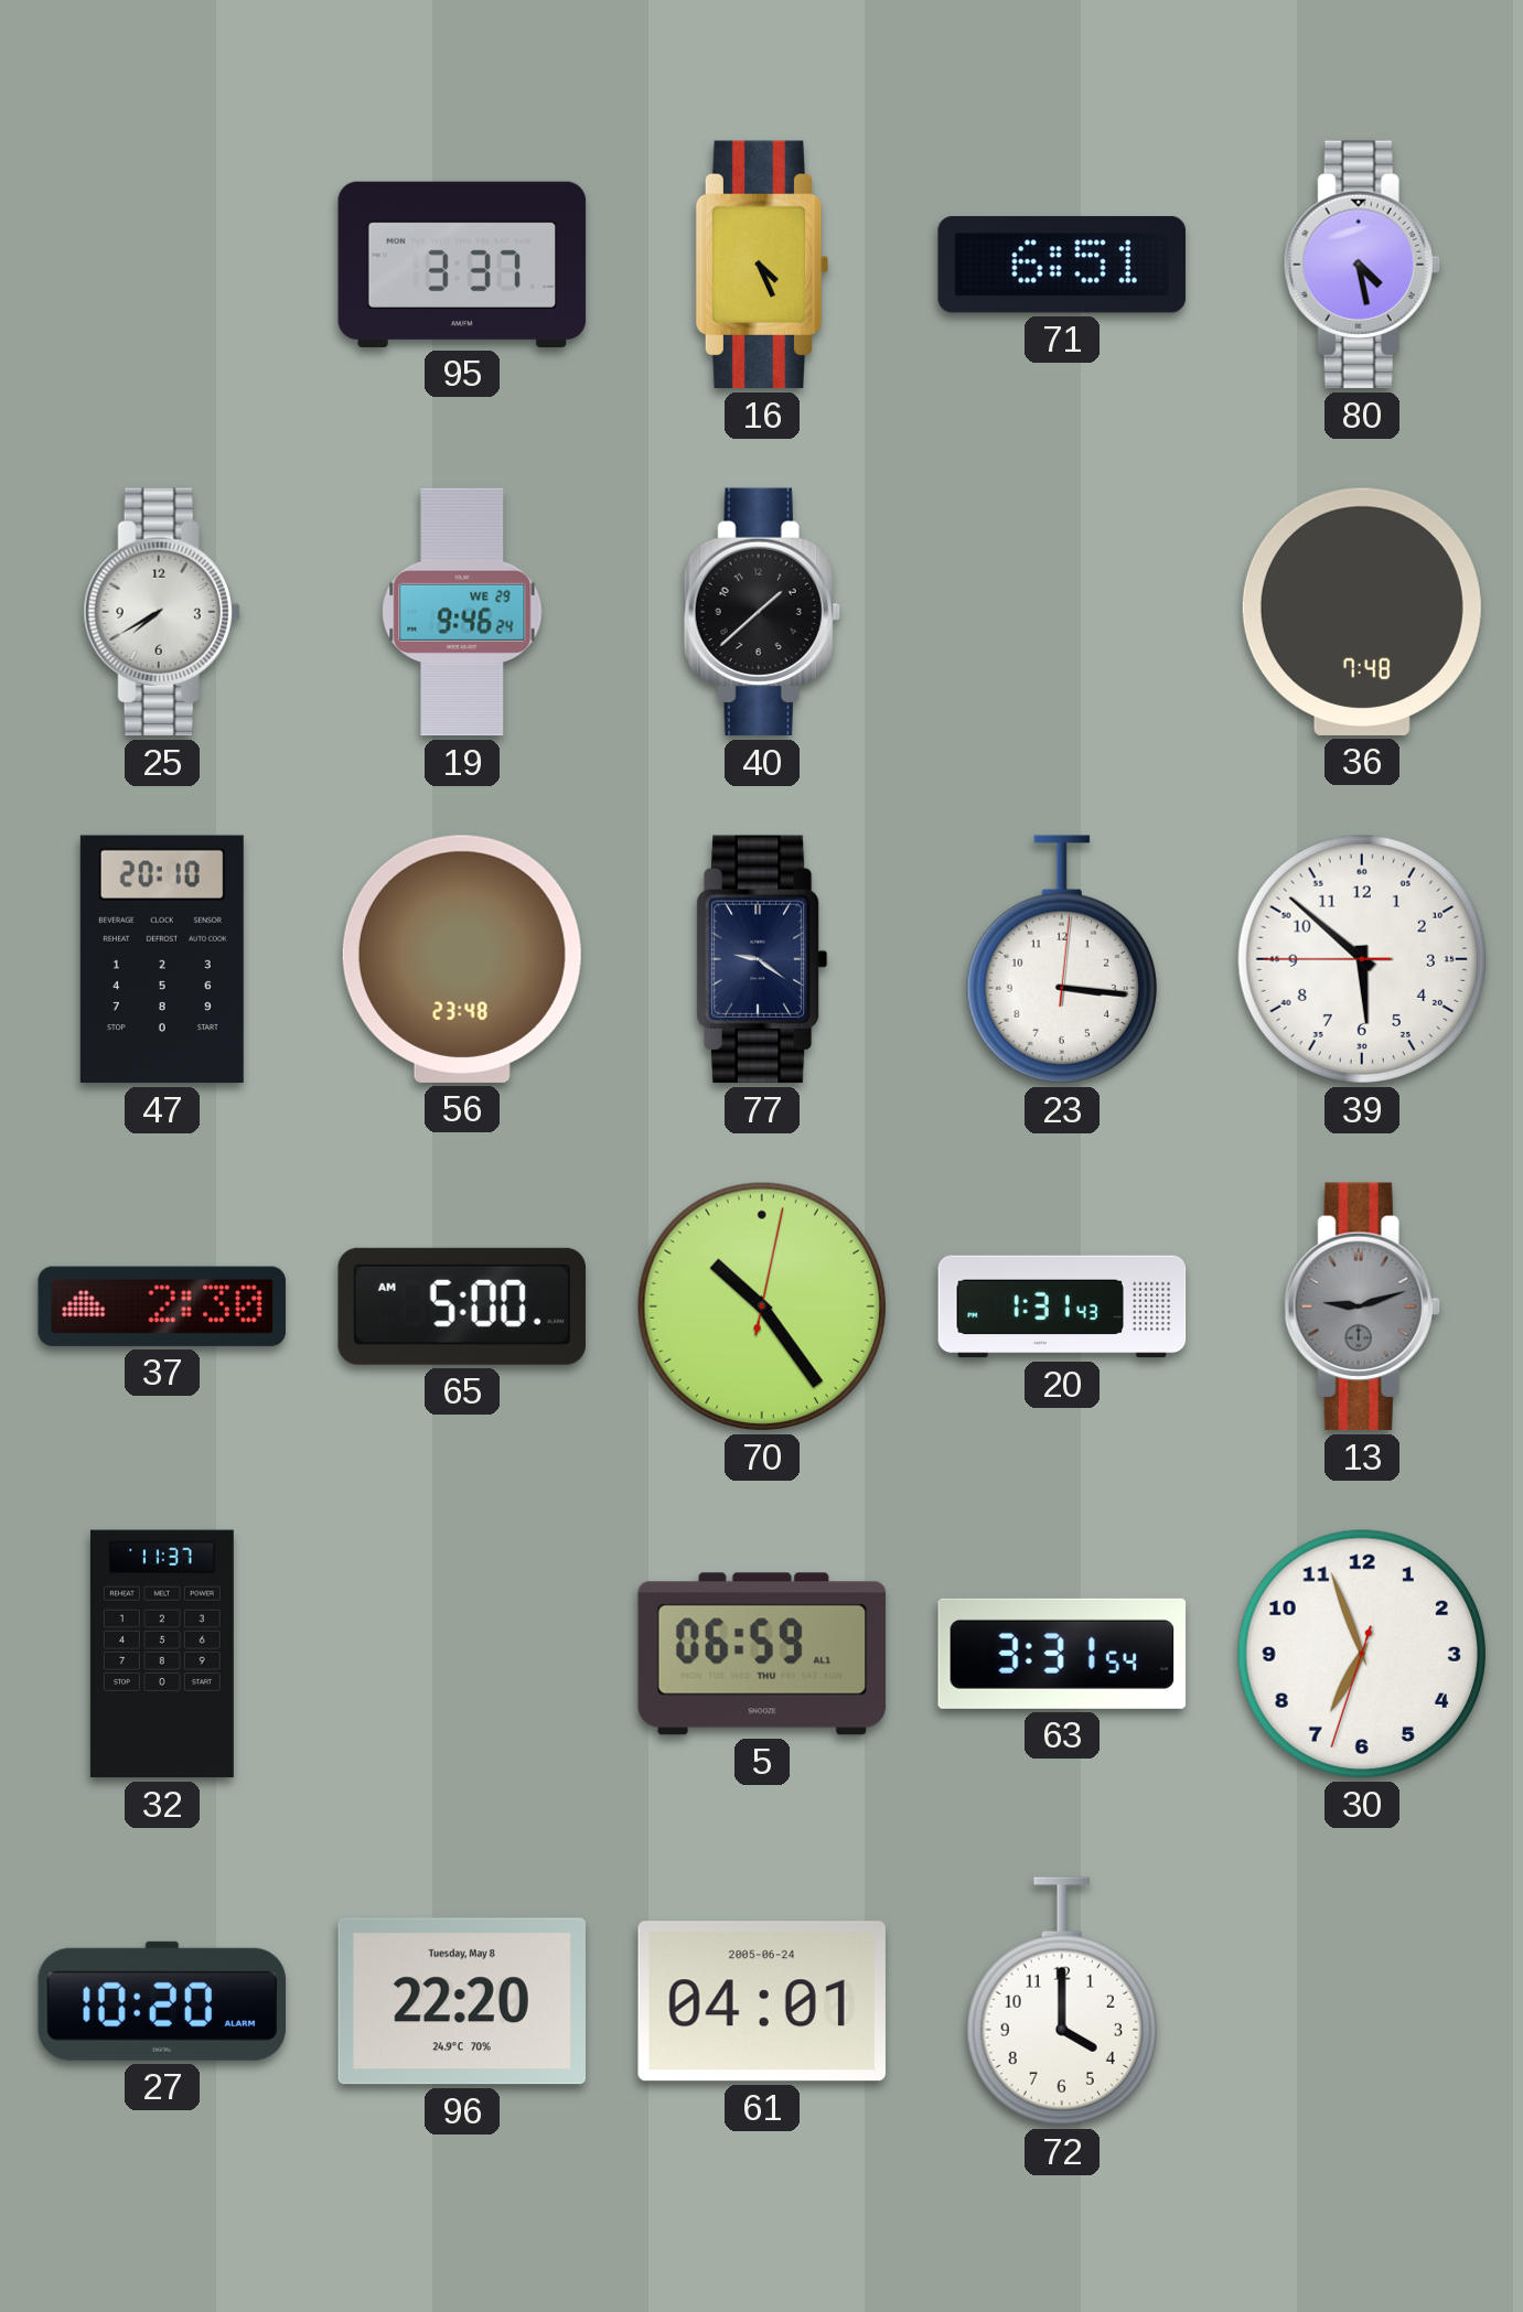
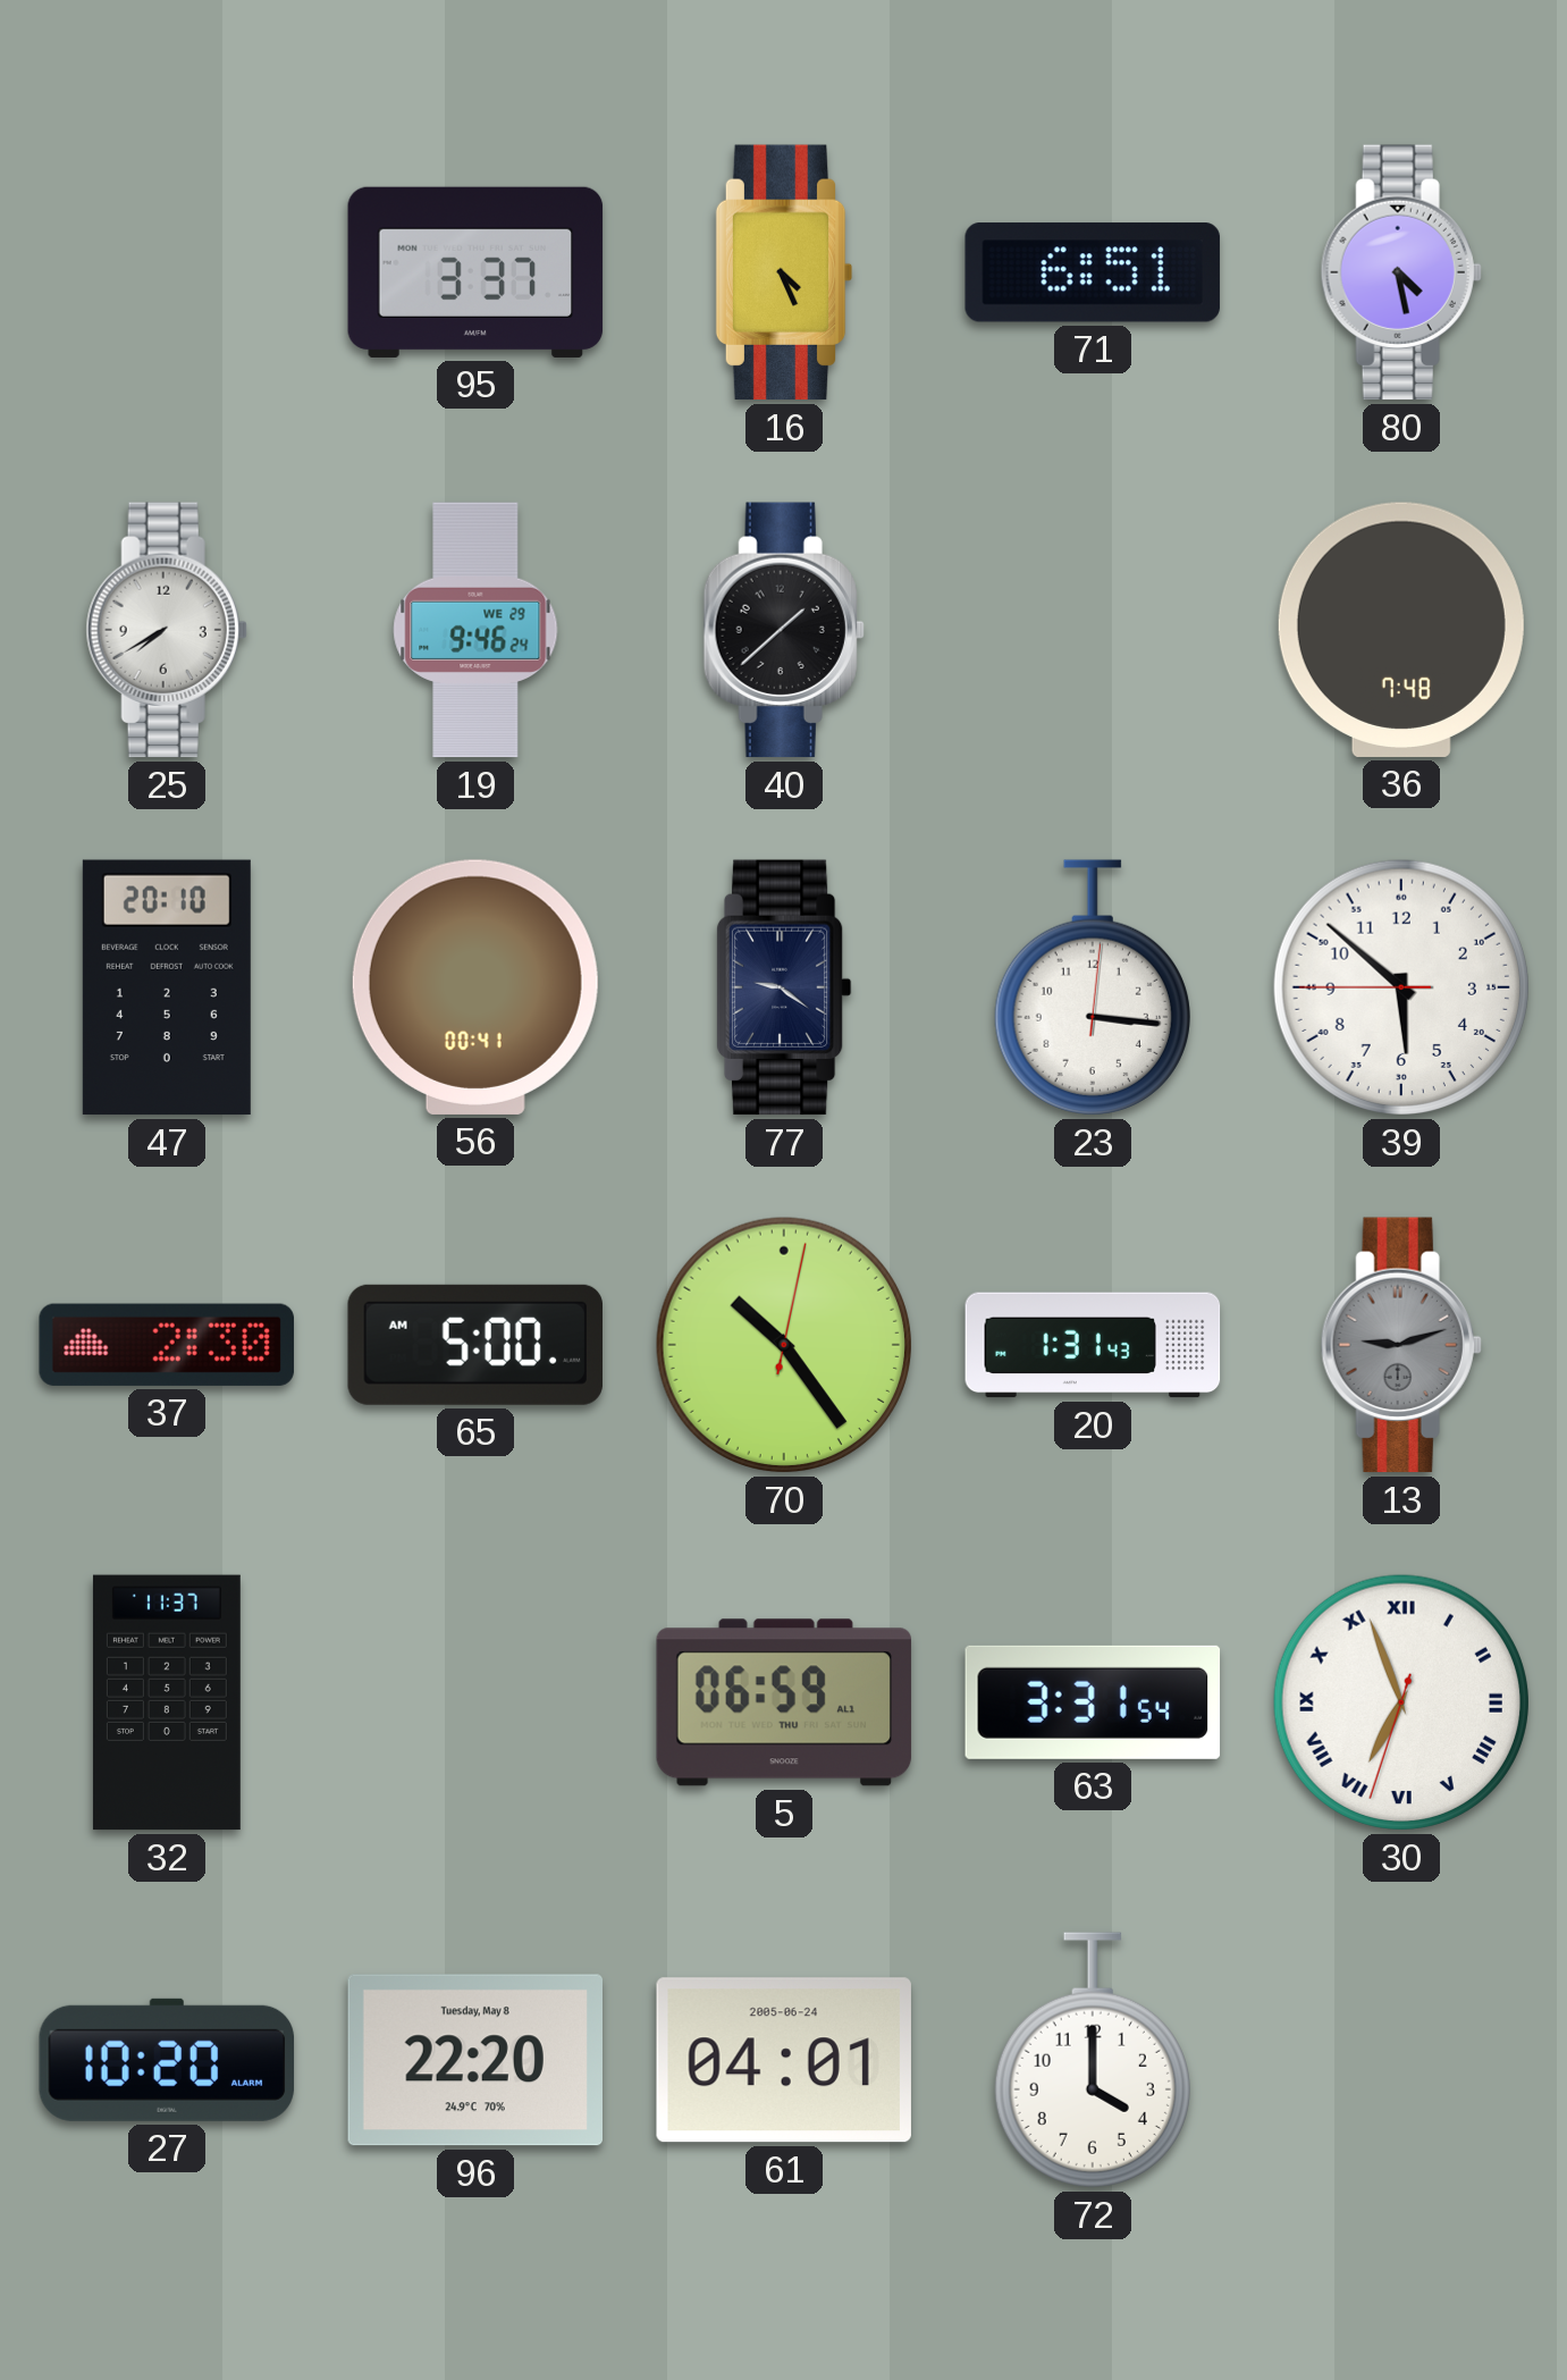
56: 23:48 -> 00:41
30 numerals: Arabic -> Roman
